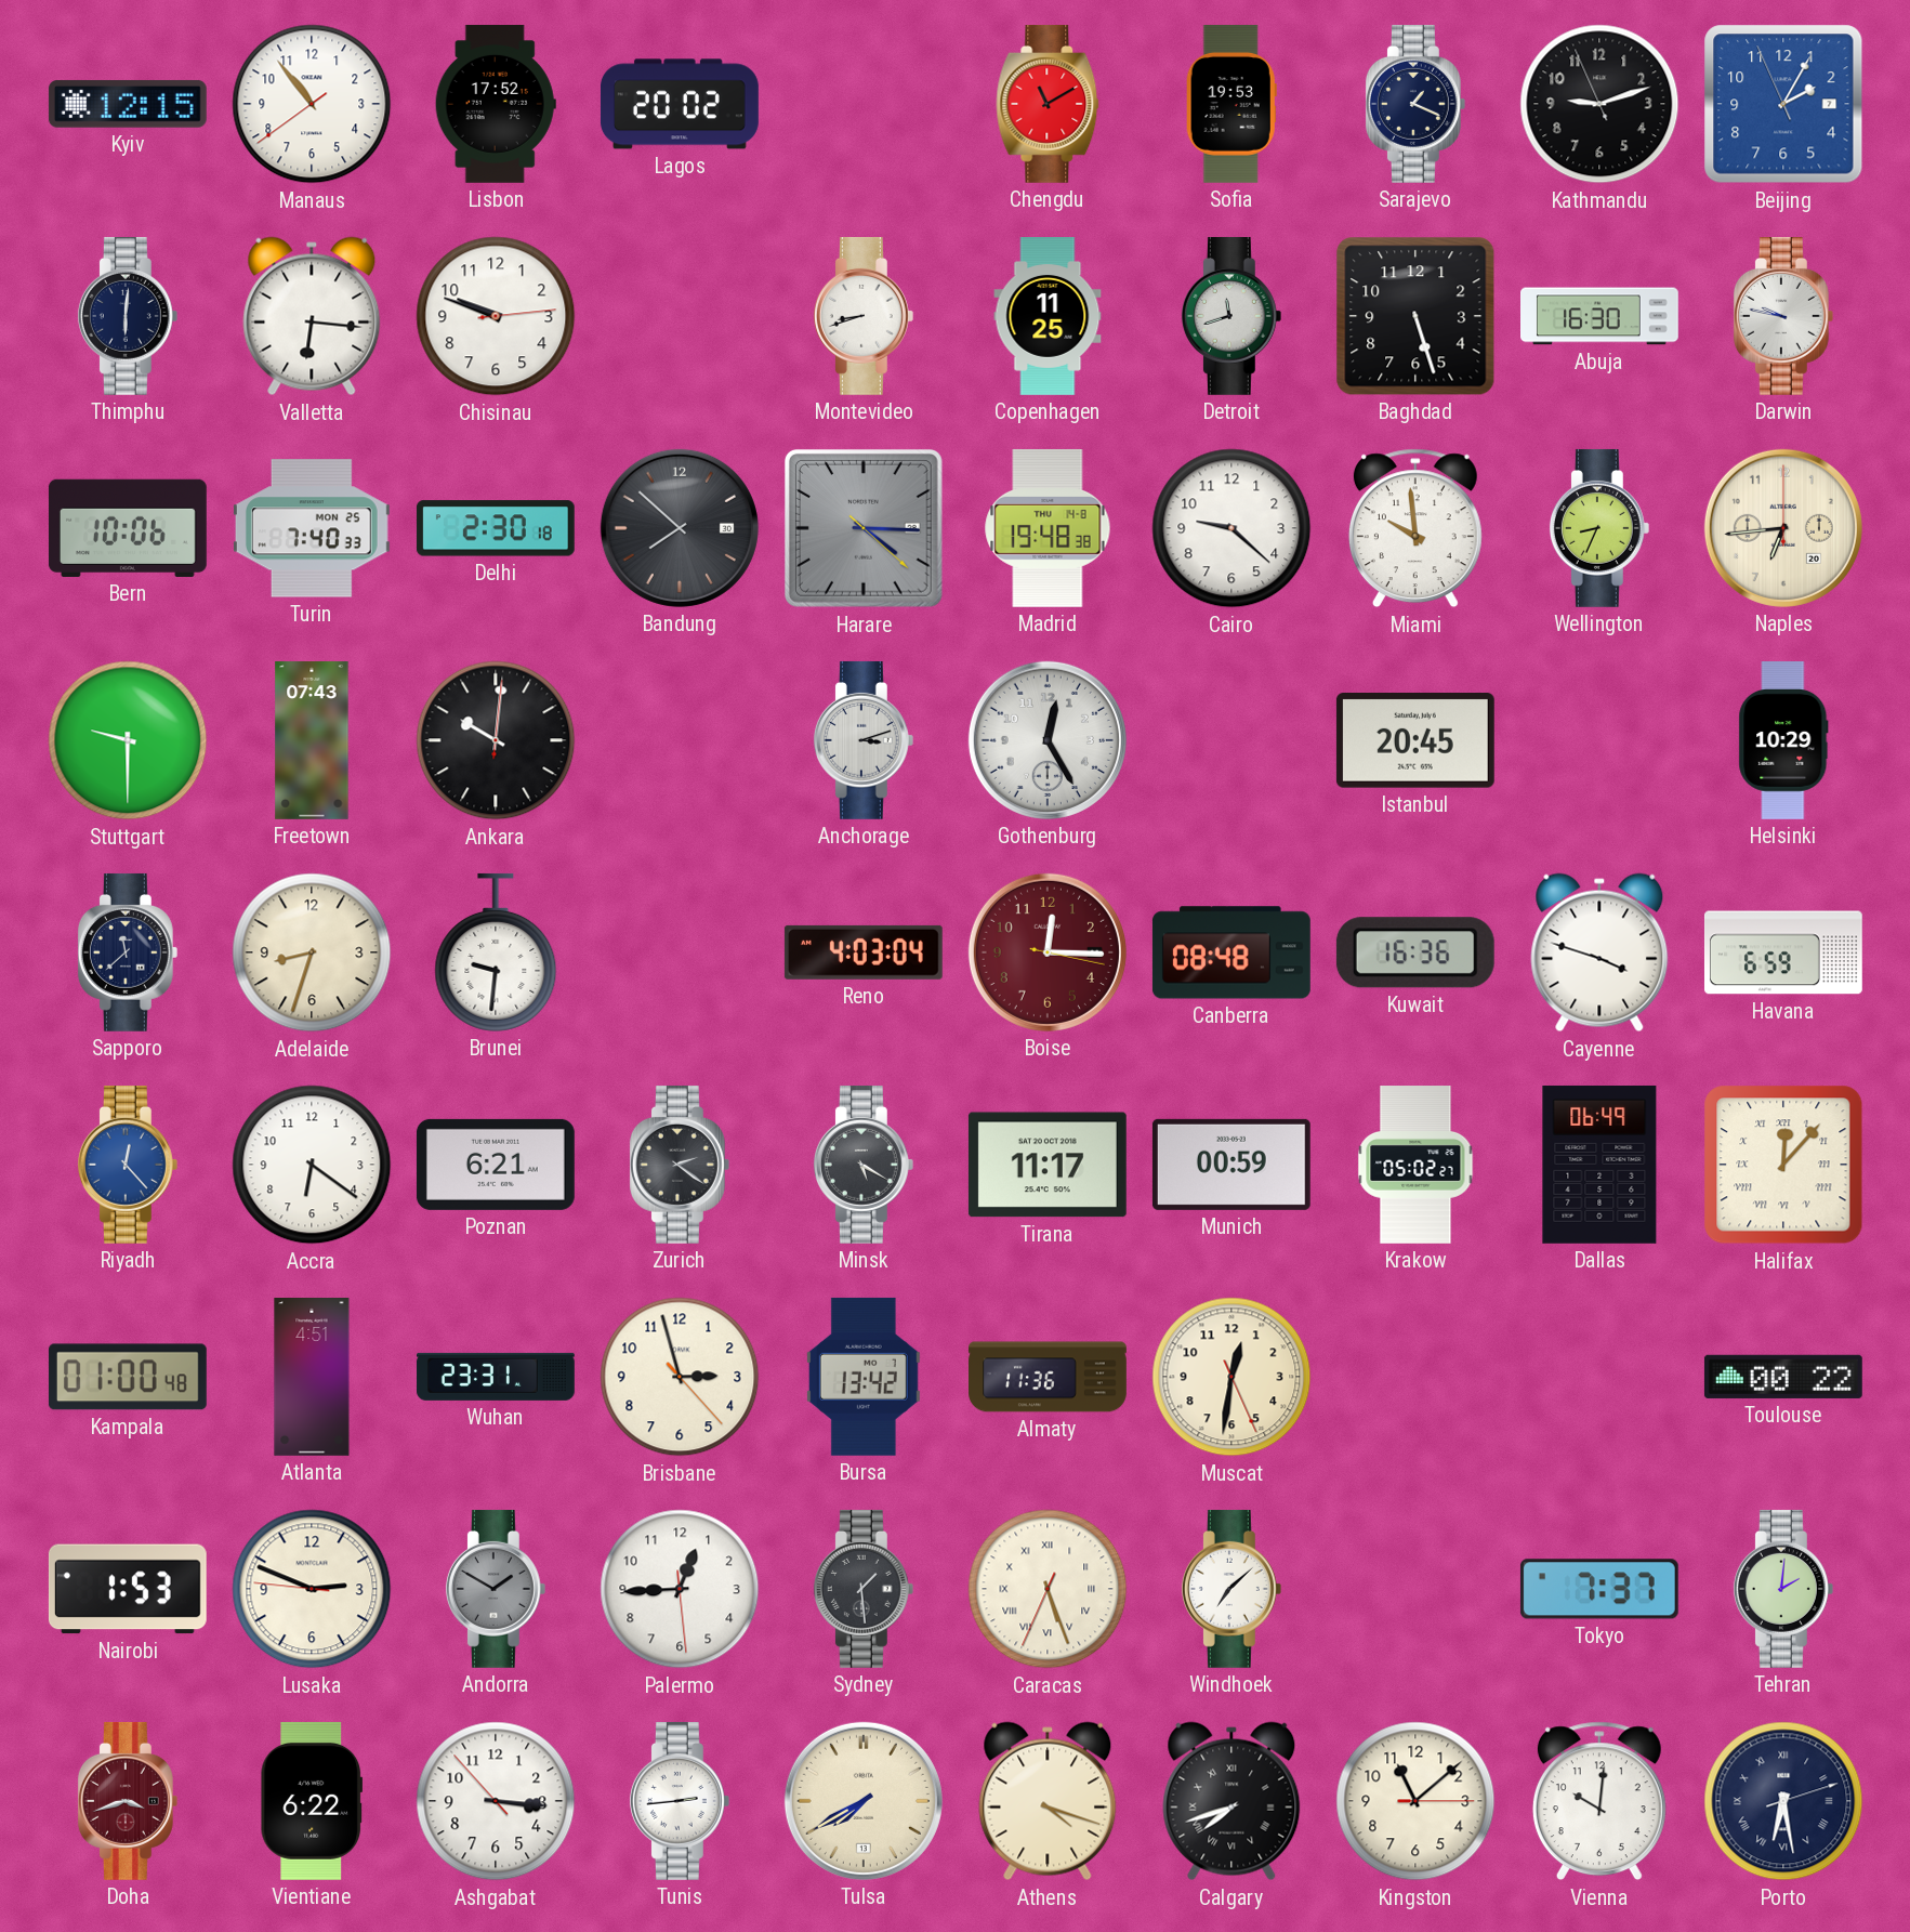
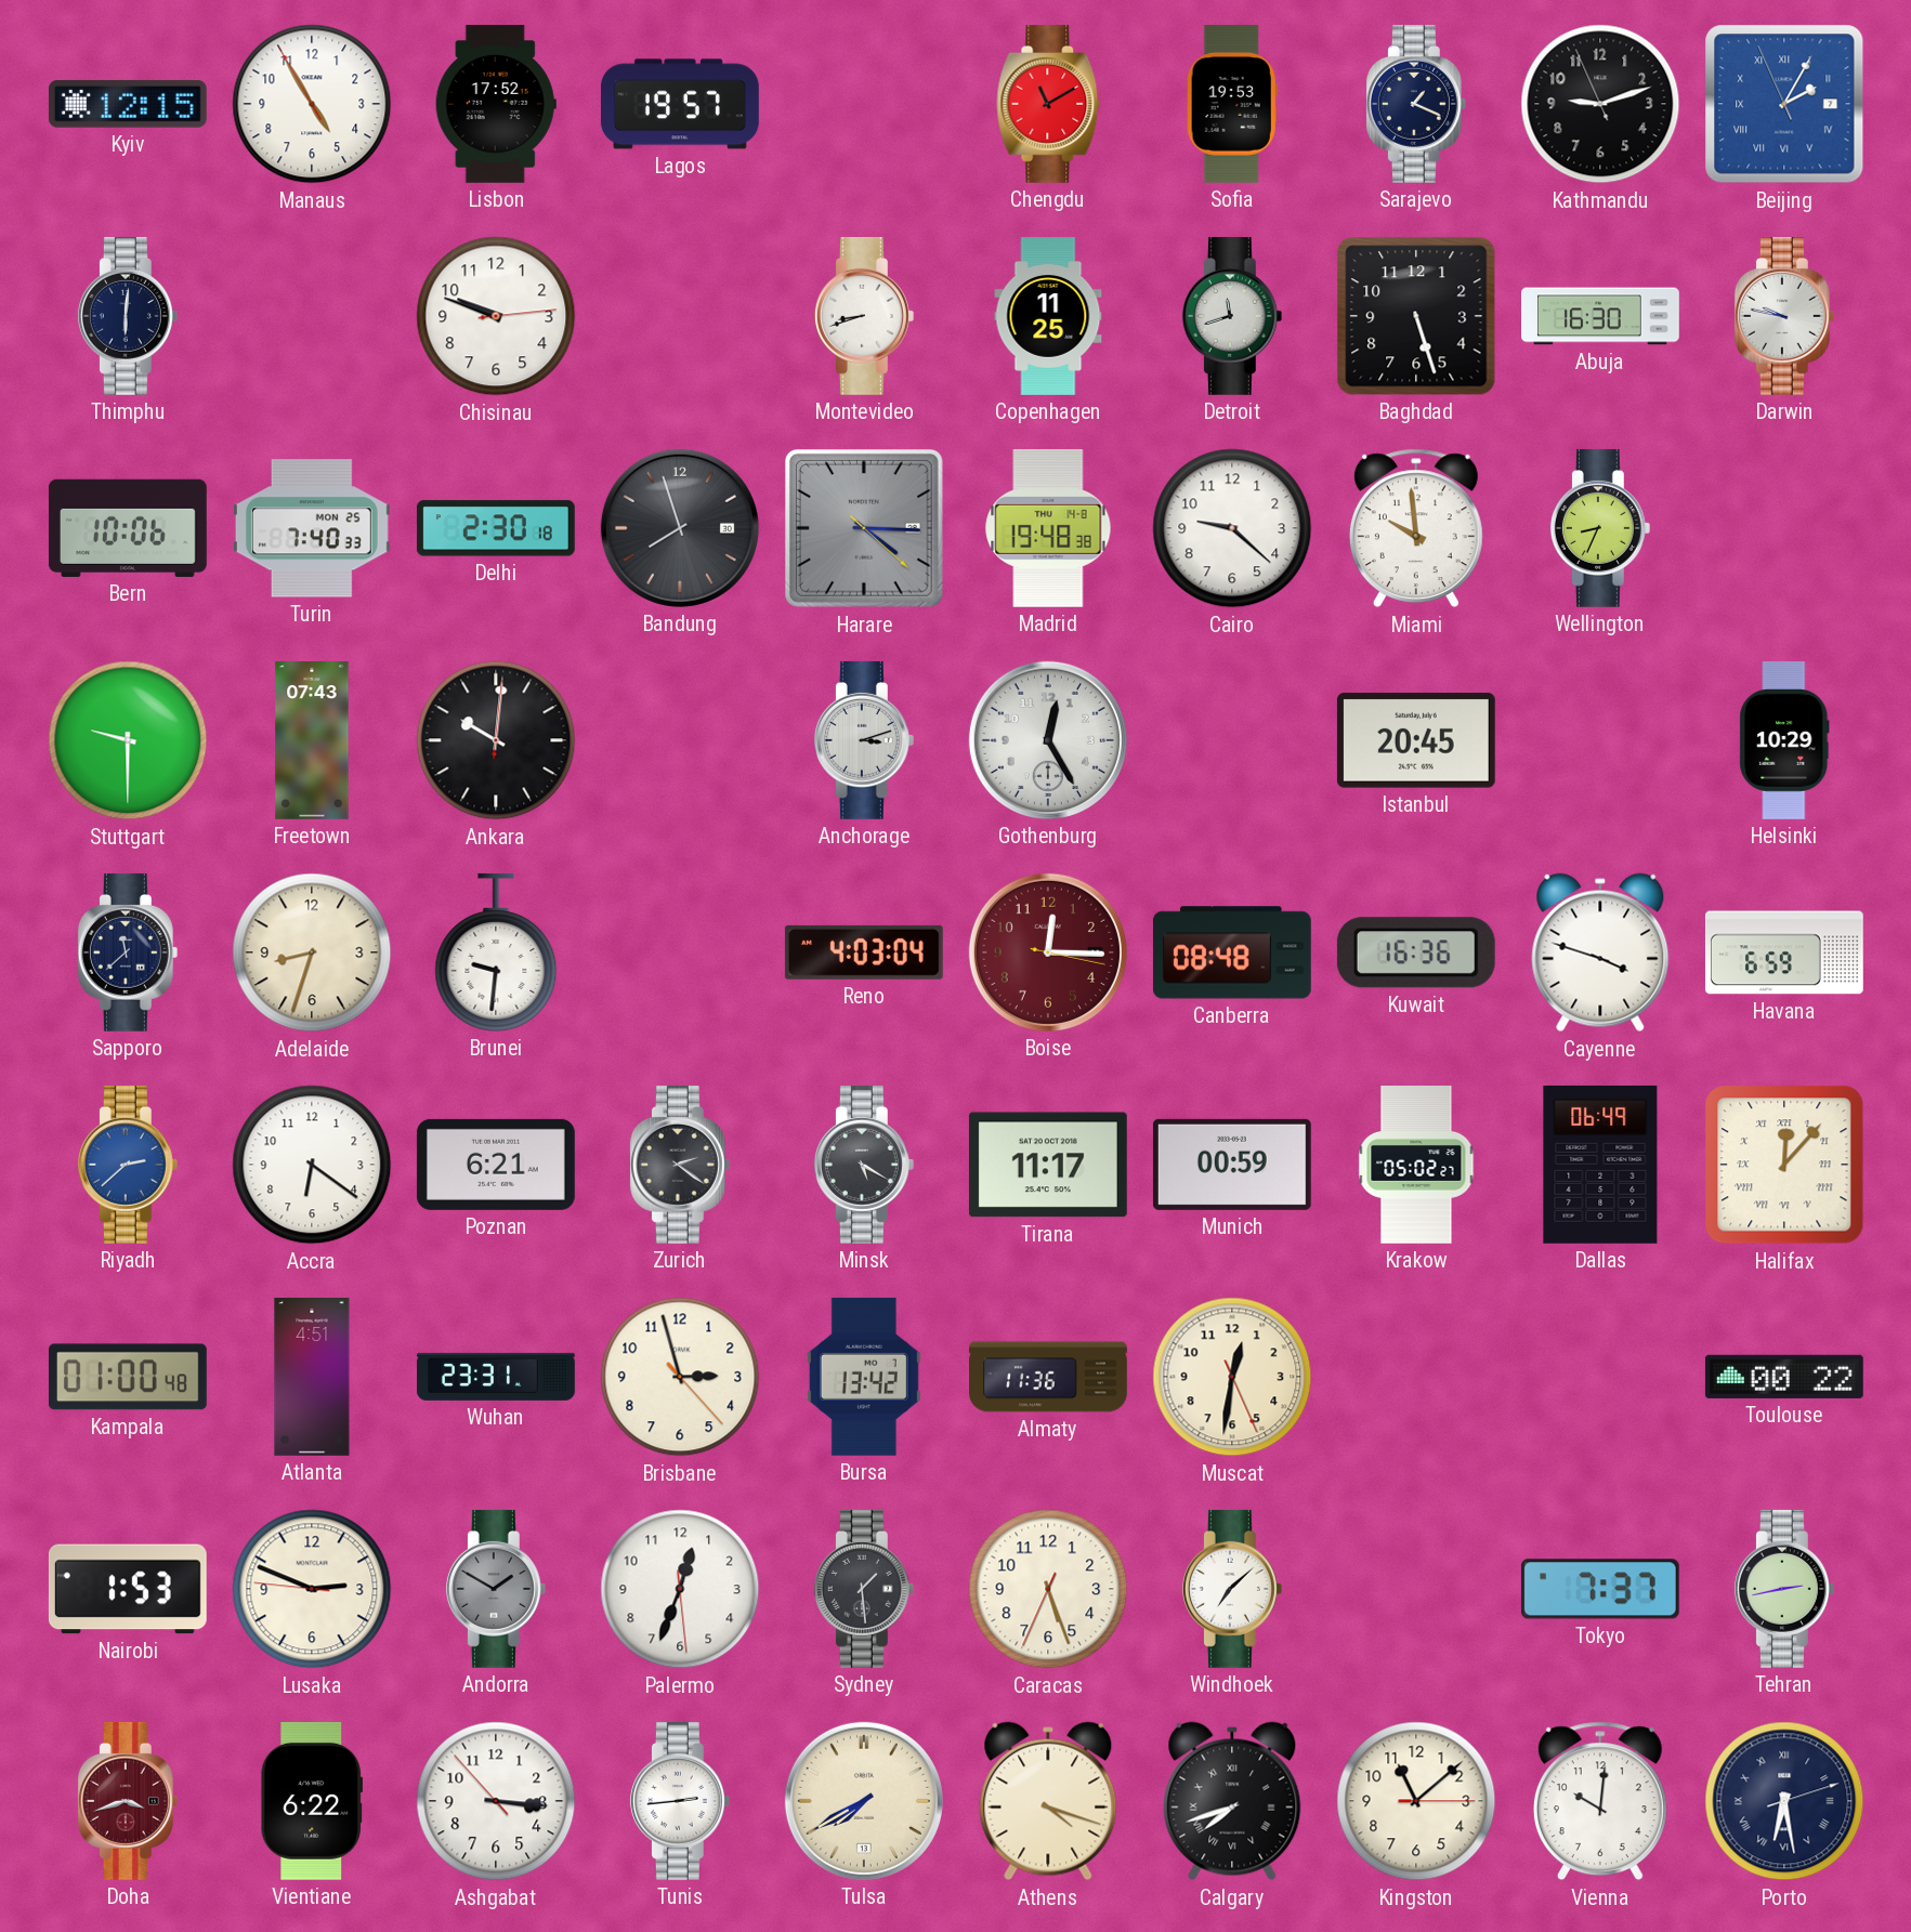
Manaus: 10:53 -> 4:54
Lagos: 20:02 -> 19:57
Beijing numerals: Arabic -> Roman
Valletta: 6:16 -> none
Bandung: 7:52 -> 7:57
Naples: 6:44 -> none
Riyadh: 12:23 -> 2:38
Palermo: 12:44 -> 12:33
Caracas numerals: Roman -> Arabic
Tehran: 2:01 -> 2:43
